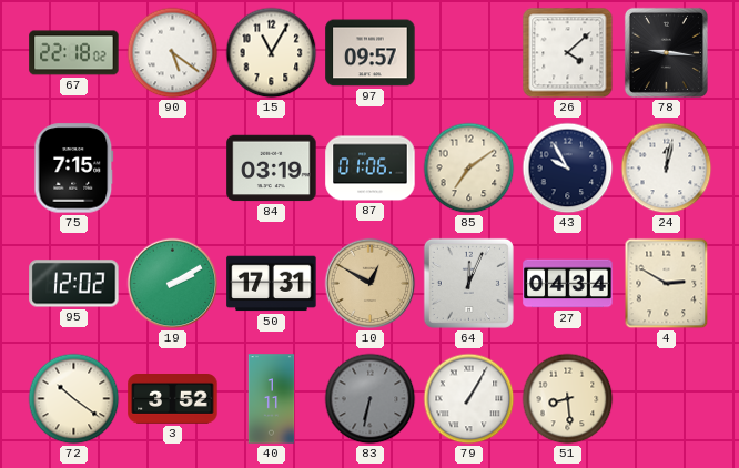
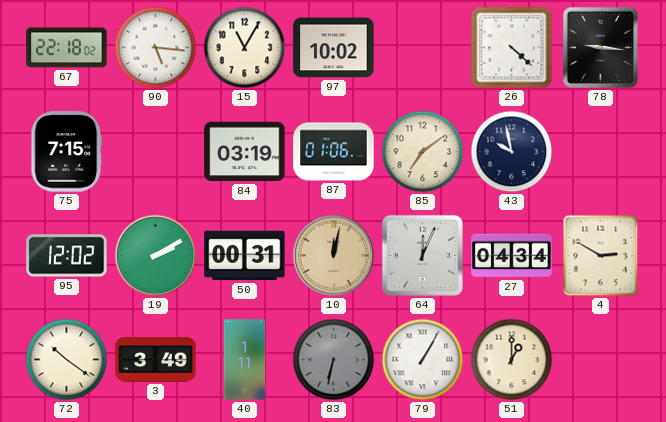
90: 5:21 -> 5:16
97: 09:57 -> 10:02
26: 4:08 -> 4:22
43: 9:55 -> 9:58
24: 12:02 -> none
50: 17:31 -> 00:31
10: 12:50 -> 12:02
3: 3:52 -> 3:49
51: 8:29 -> 1:00
